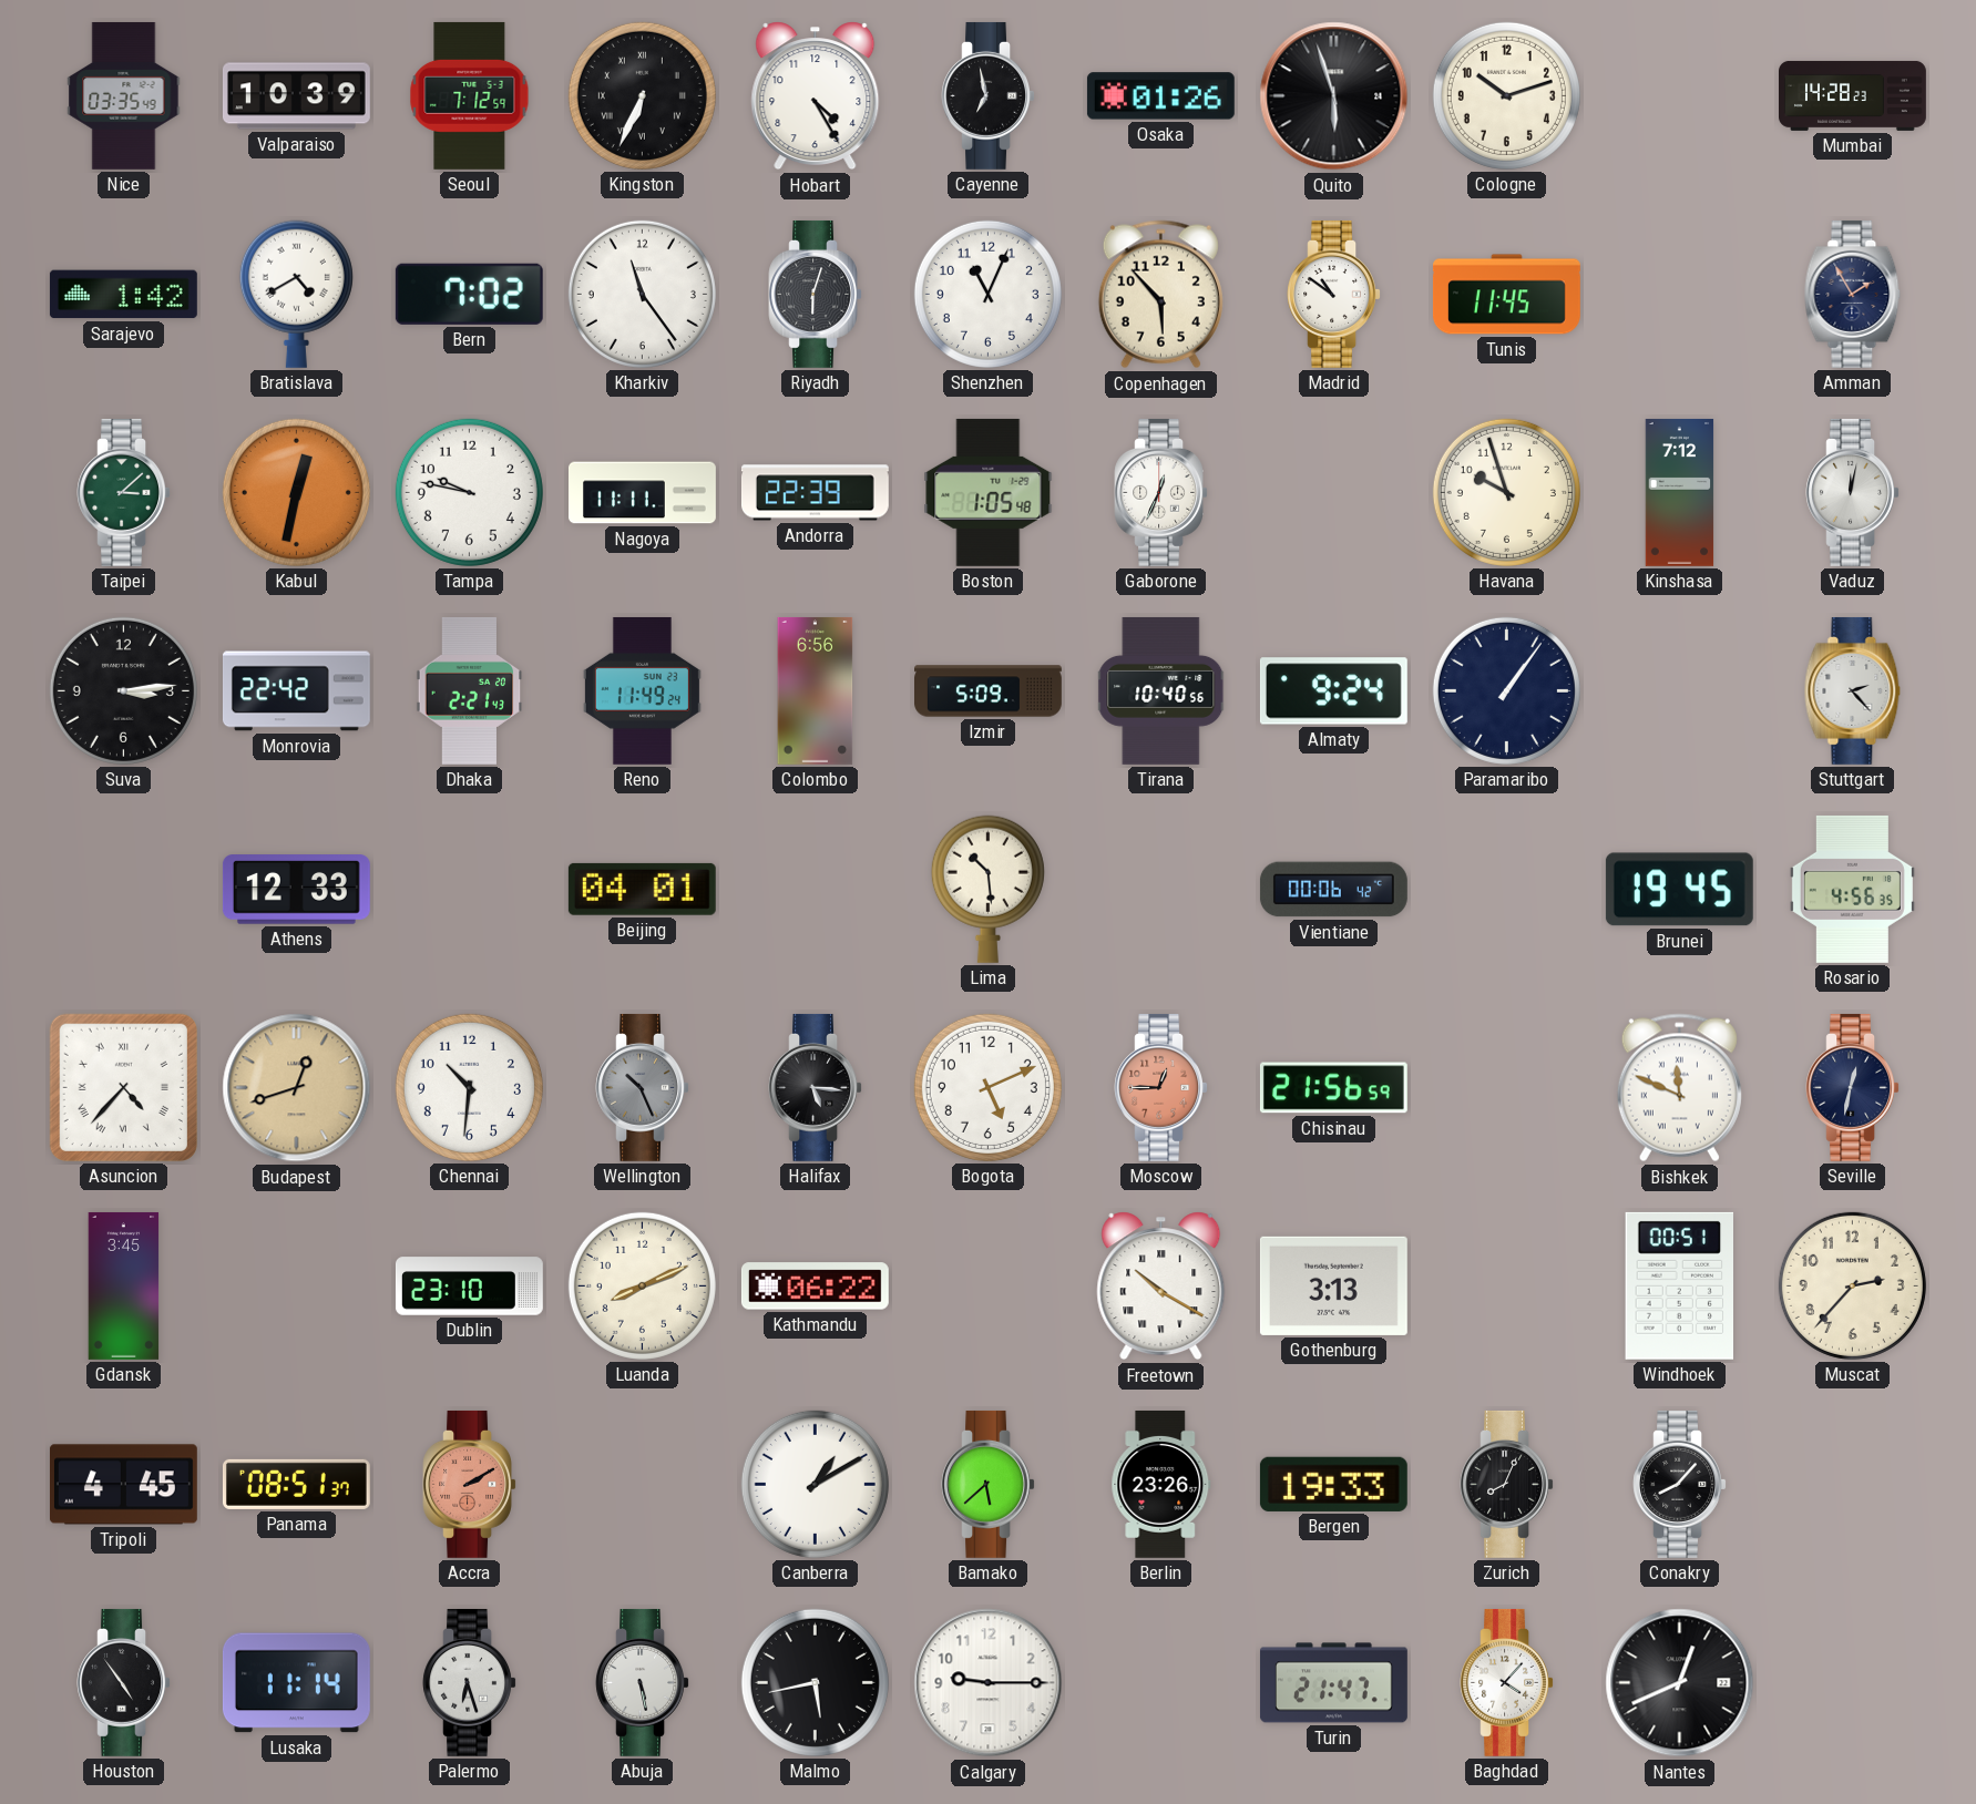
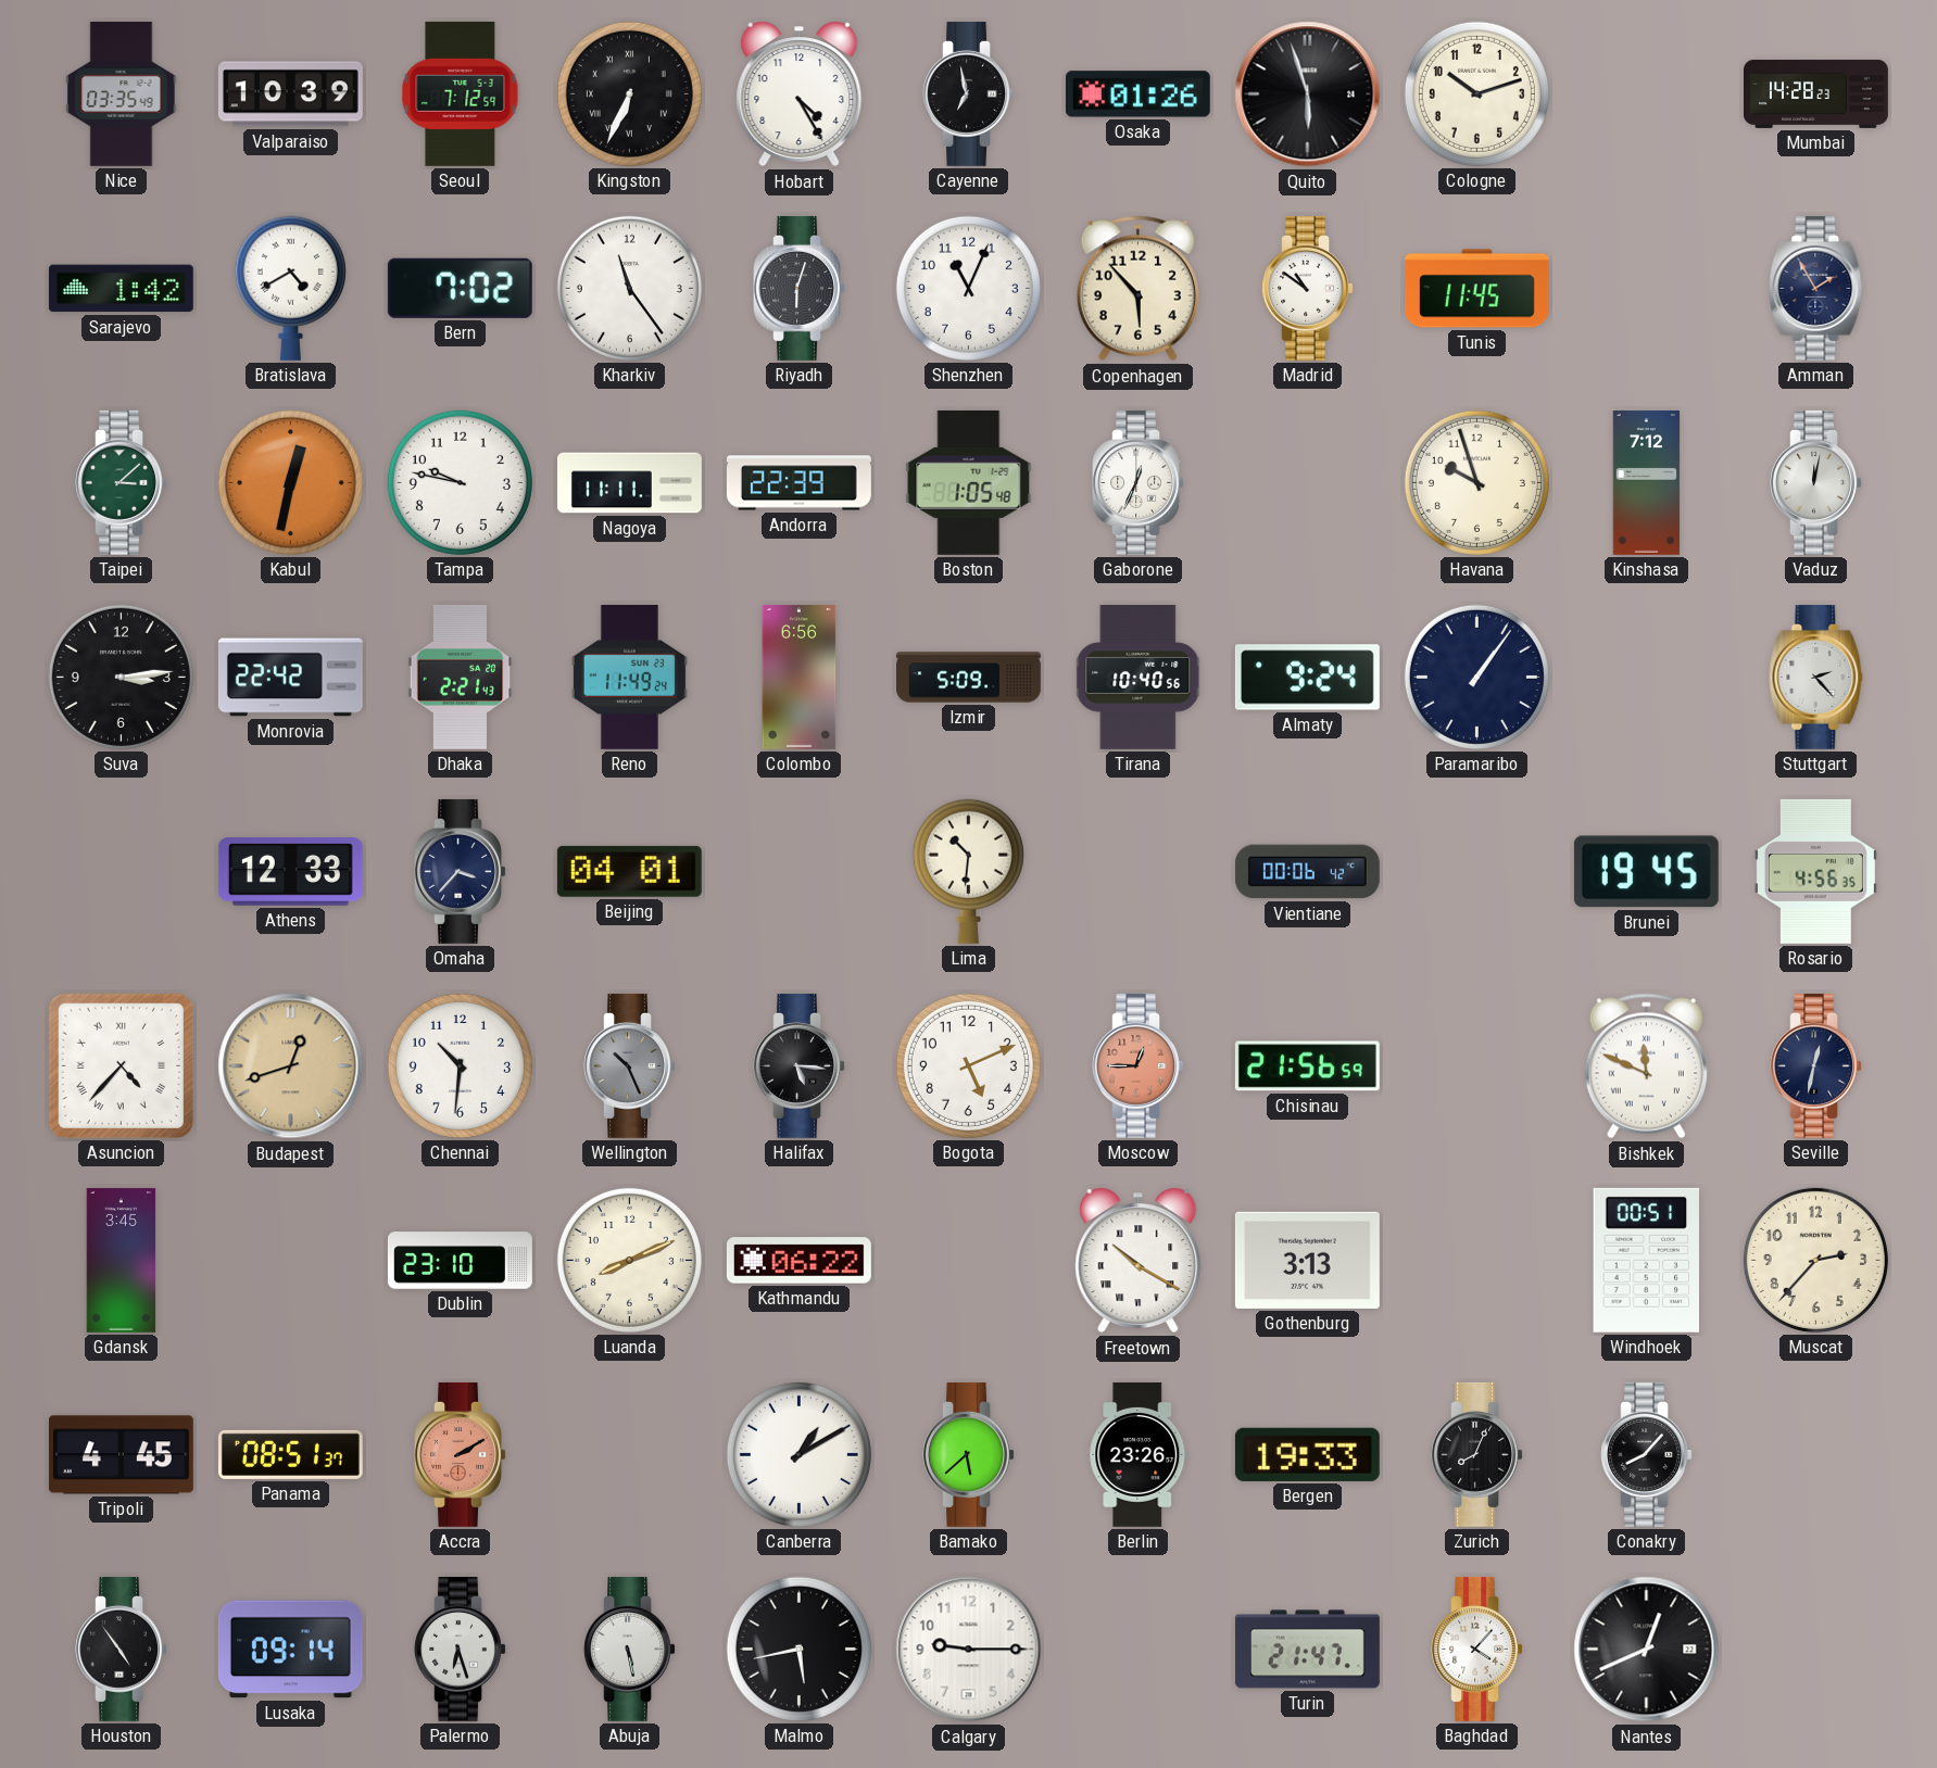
Omaha: none -> 3:37
Lima: 10:29 -> 10:31
Lusaka: 11:14 -> 09:14
